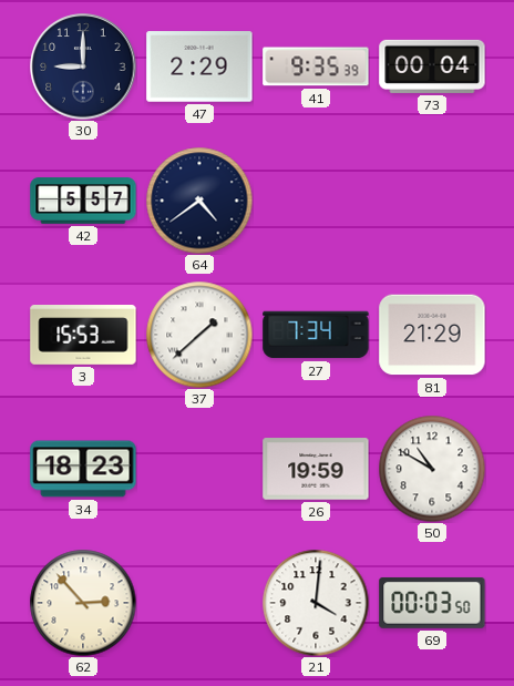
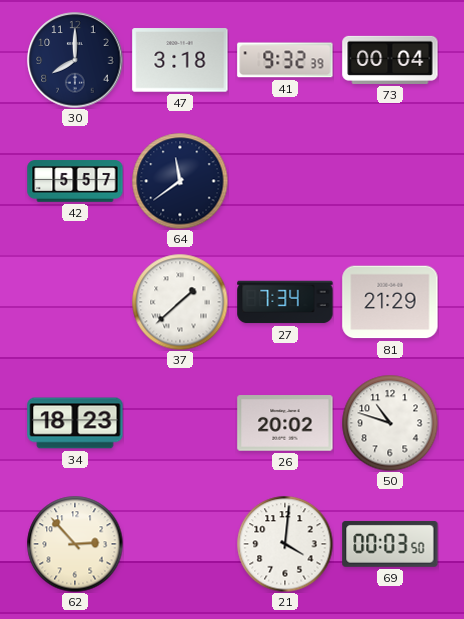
30: 9:00 -> 8:00
47: 2:29 -> 3:18
41: 9:35 -> 9:32
64: 4:39 -> 11:39
3: 15:53 -> none
26: 19:59 -> 20:02
50: 10:50 -> 10:48
